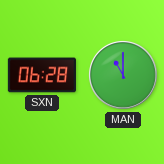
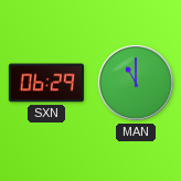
SXN: 06:28 -> 06:29
